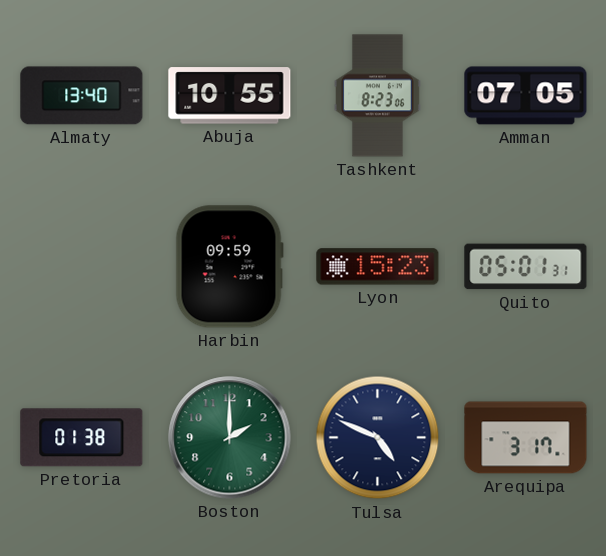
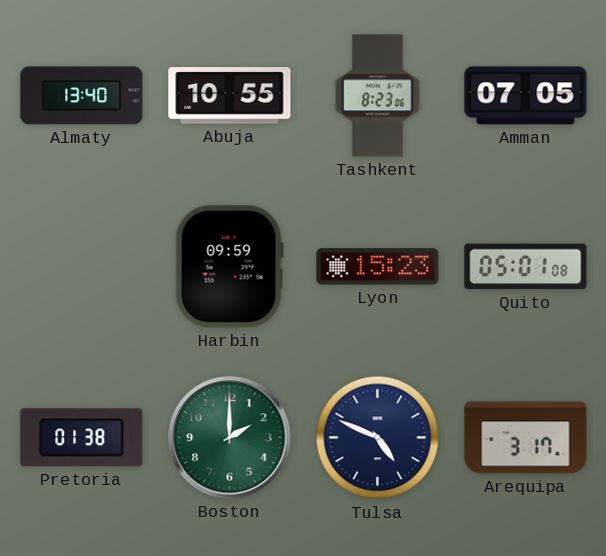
Quito: 05:01:31 -> 05:01:08
